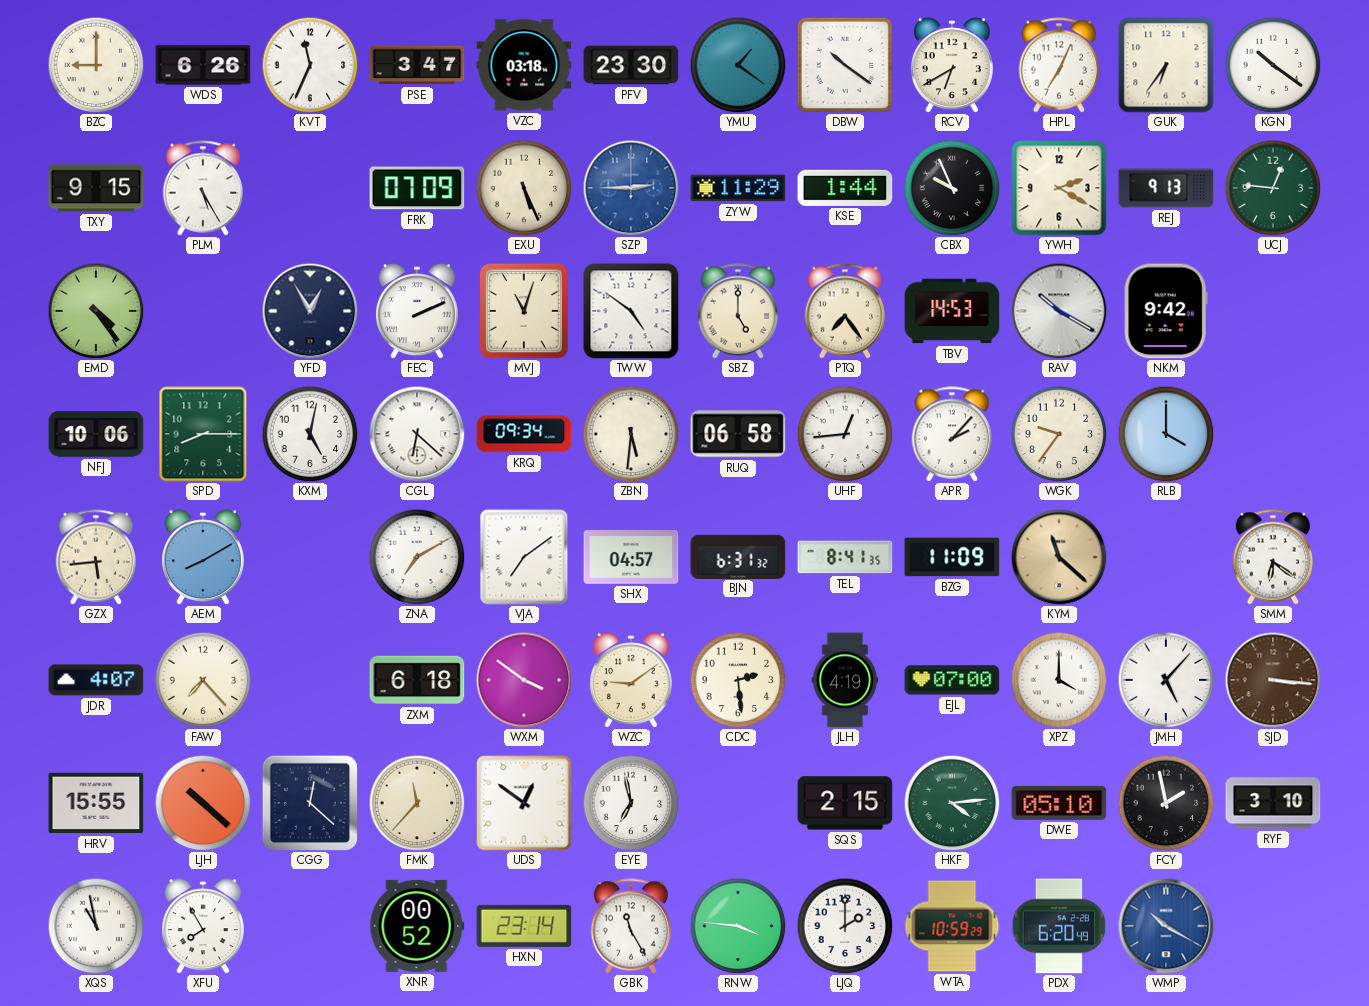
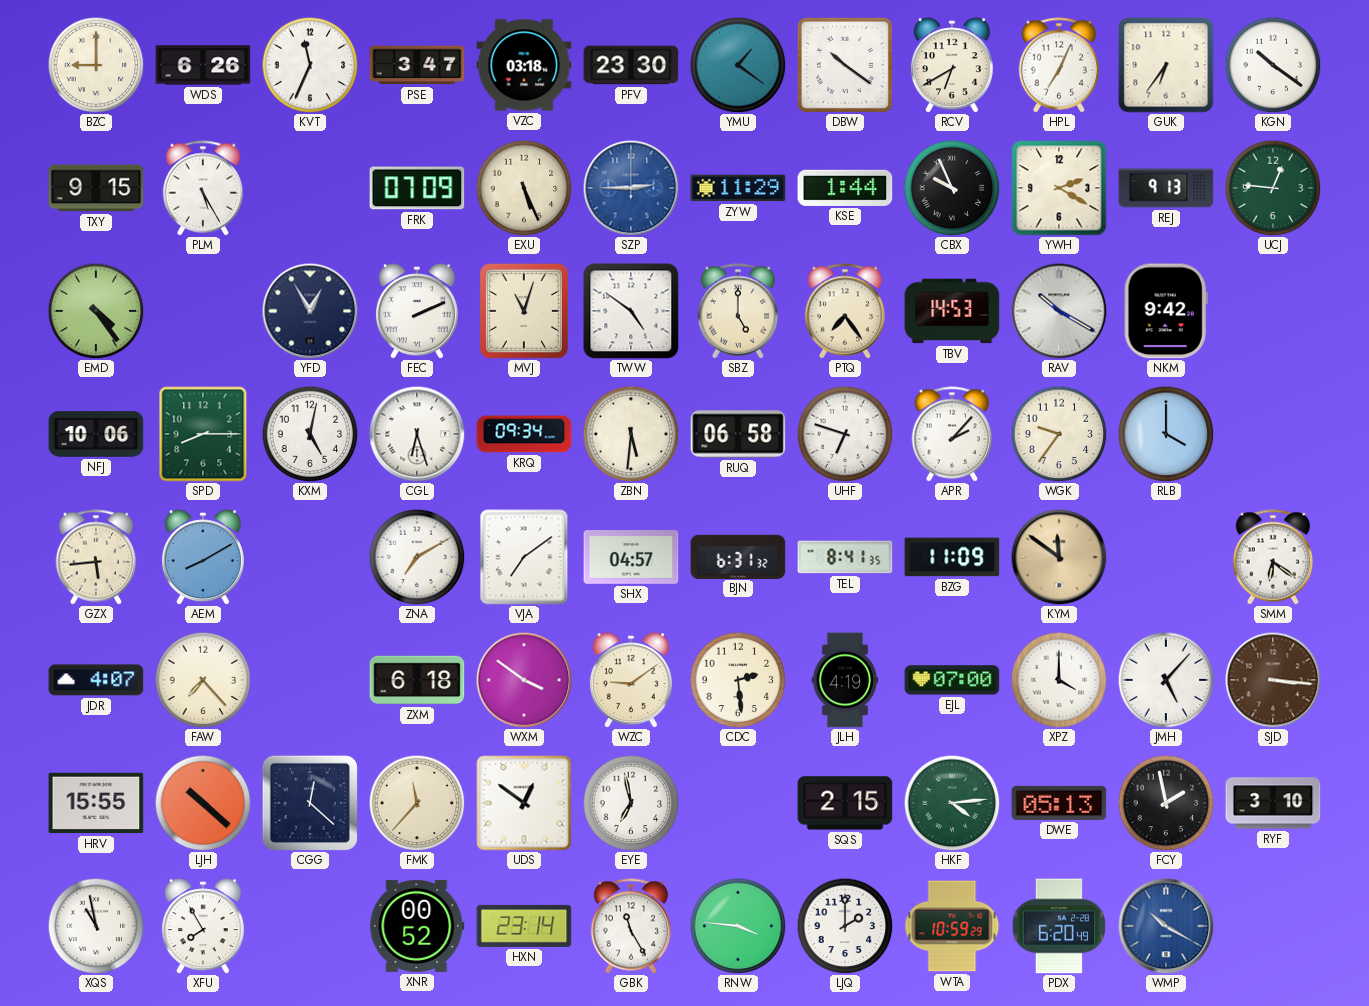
CGL: 6:22 -> 6:27
UHF: 12:44 -> 6:48
KYM: 11:22 -> 11:51
DWE: 05:10 -> 05:13
